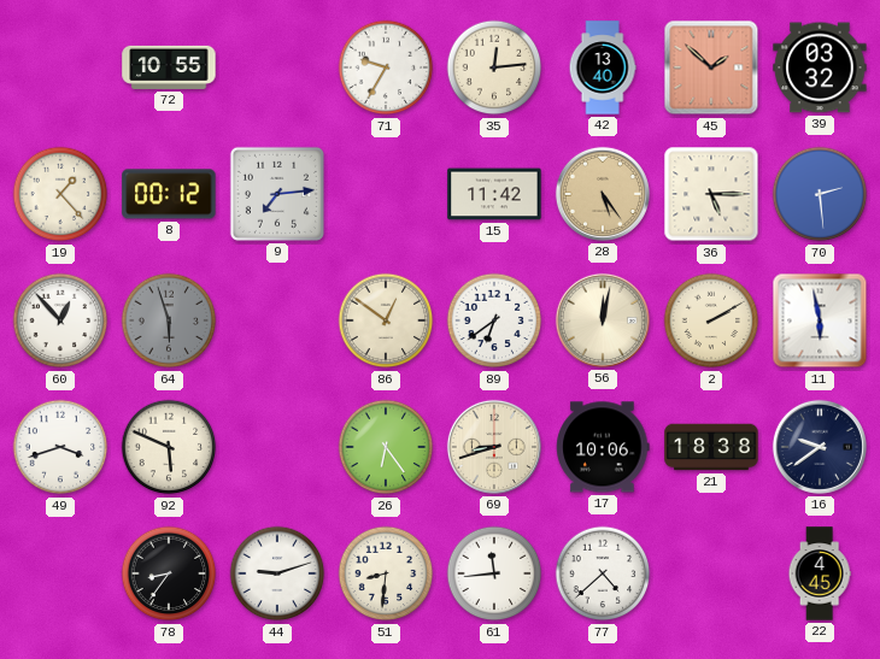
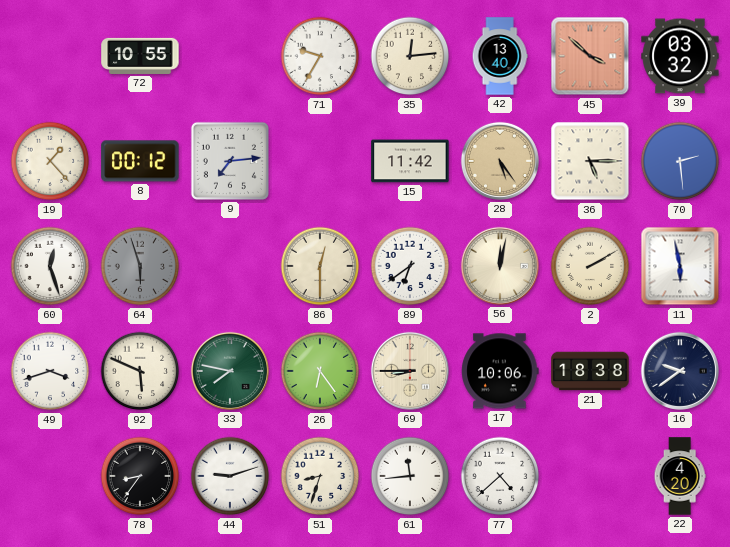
45: 1:52 -> 3:52
60: 12:53 -> 12:27
86: 12:51 -> 12:30
33: none -> 7:47
69: 8:42 -> 8:45
51: 8:31 -> 8:33
22: 4:45 -> 4:20
